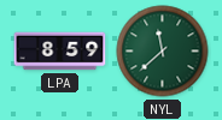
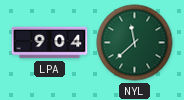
LPA: 8:59 -> 9:04
